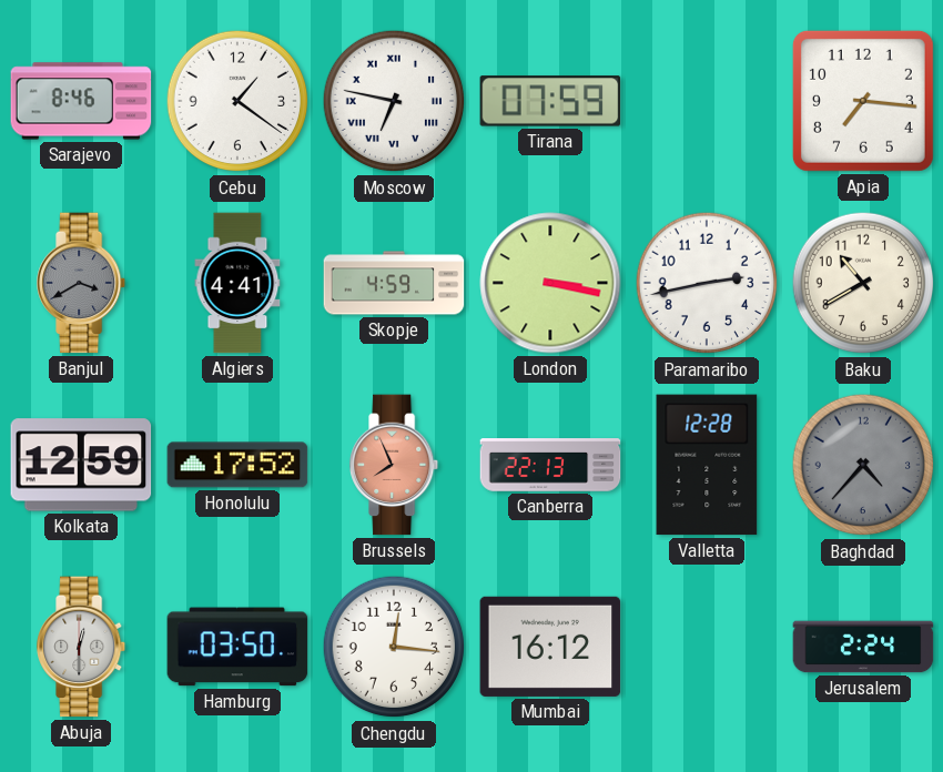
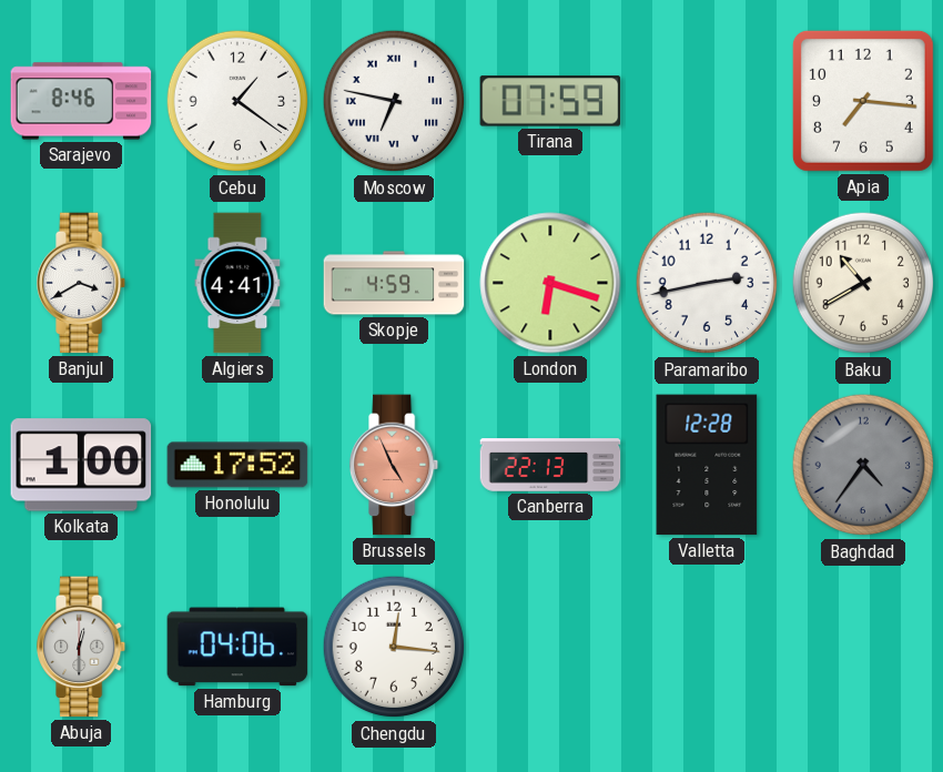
Banjul dial: grey -> white
London: 3:17 -> 6:18
Kolkata: 12:59 -> 1:00
Brussels: 7:56 -> 4:56
Baghdad: 4:37 -> 4:36
Hamburg: 03:50 -> 04:06
Mumbai: 16:12 -> none
Jerusalem: 2:24 -> none
